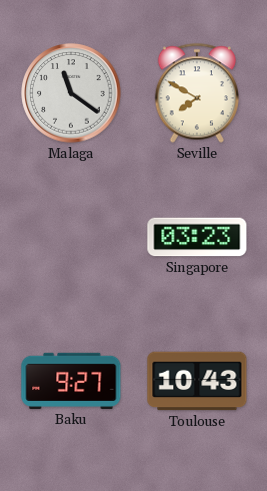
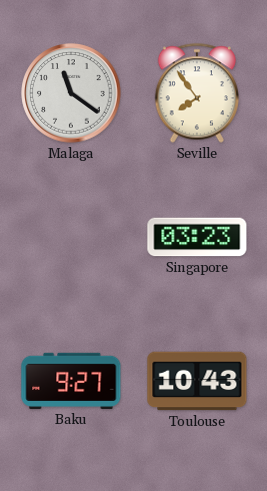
Seville: 7:50 -> 7:54
